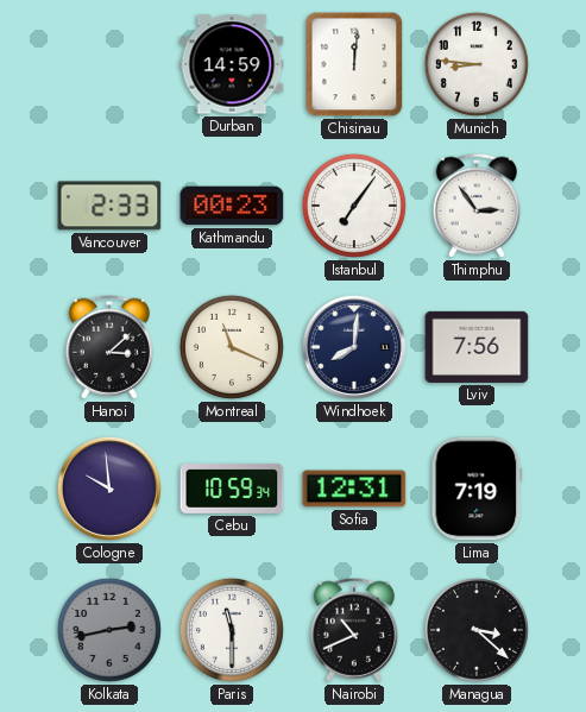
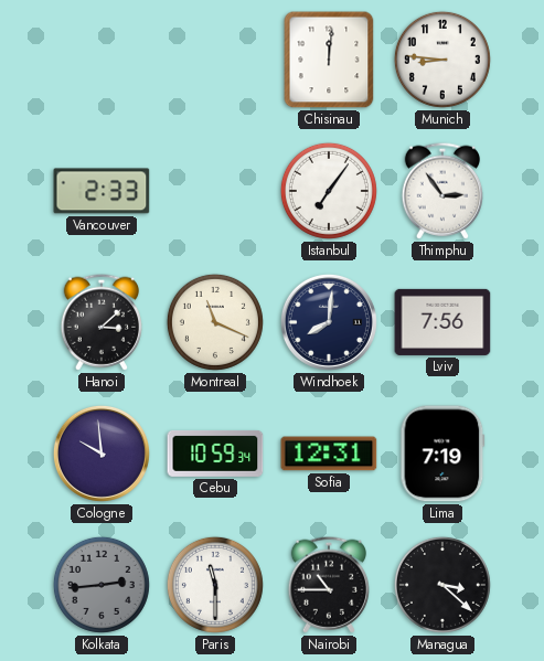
Durban: 14:59 -> none
Kathmandu: 00:23 -> none
Kolkata: 2:43 -> 2:44
Nairobi: 10:41 -> 10:45
